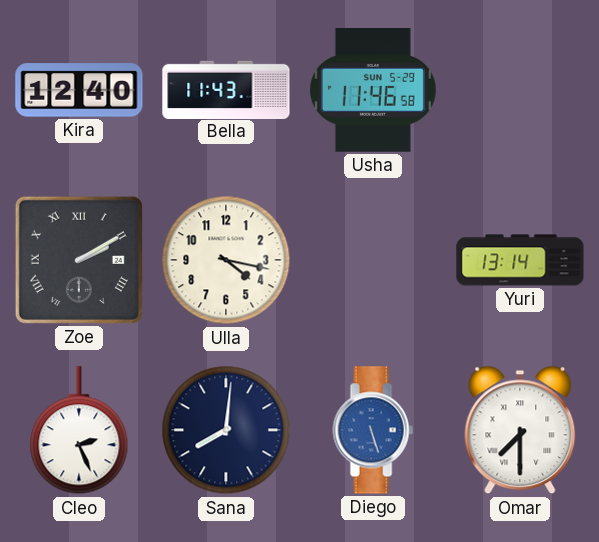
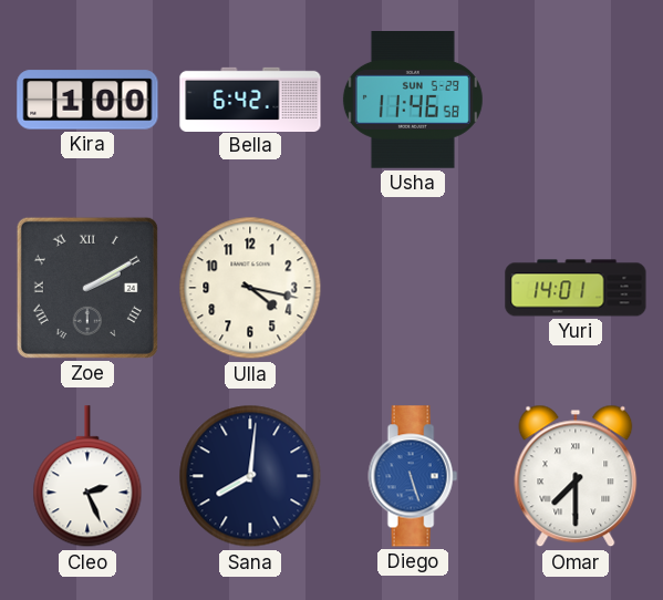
Kira: 12:40 -> 1:00
Bella: 11:43 -> 6:42
Yuri: 13:14 -> 14:01
